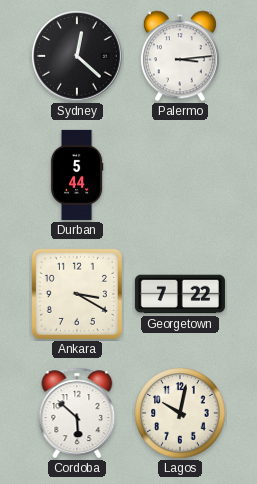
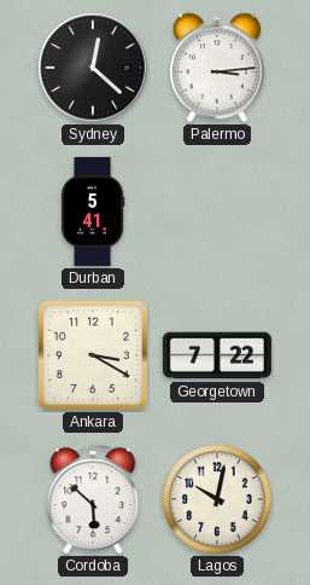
Durban: 5:44 -> 5:41
